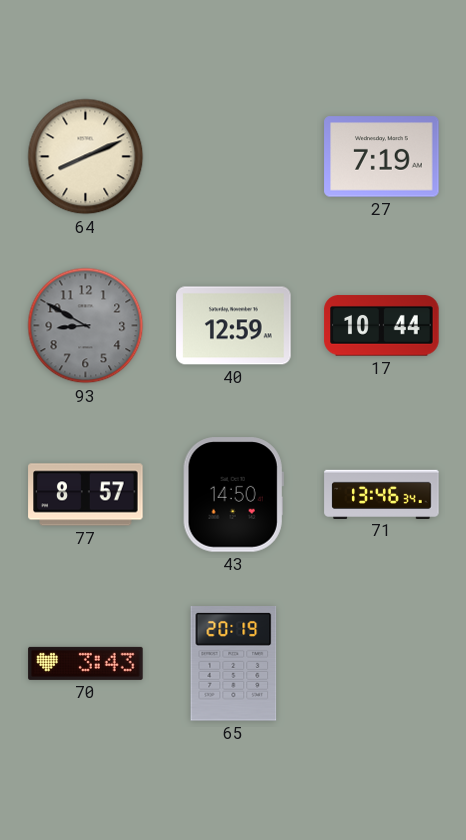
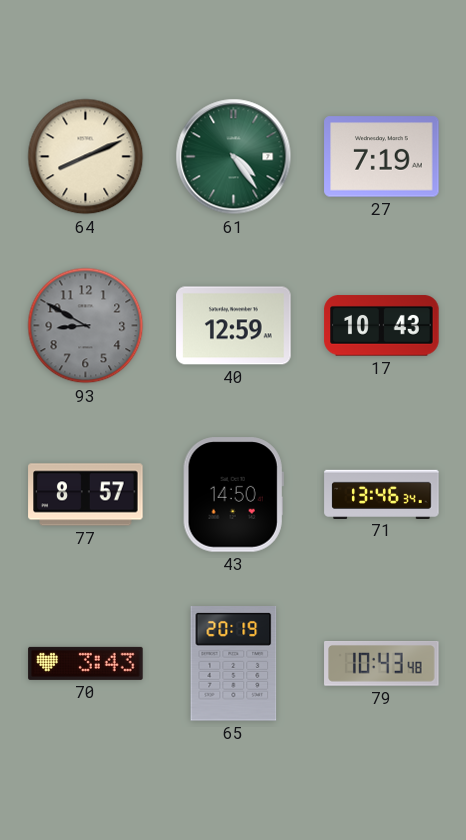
61: none -> 4:24
17: 10:44 -> 10:43
79: none -> 10:43
